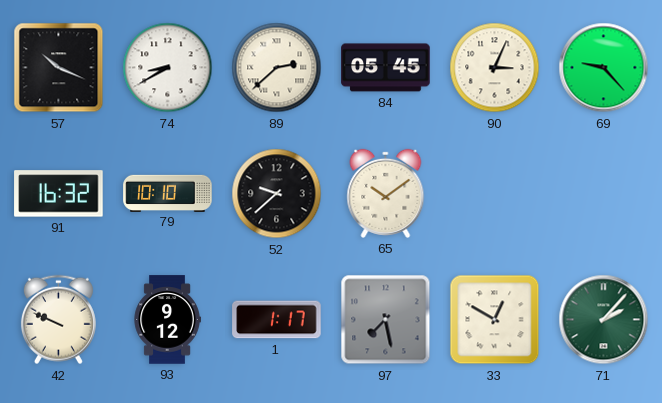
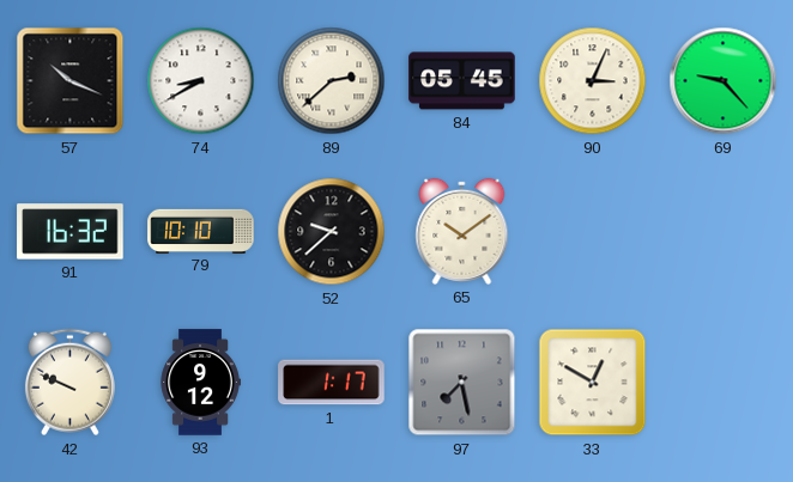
71: 2:07 -> none
